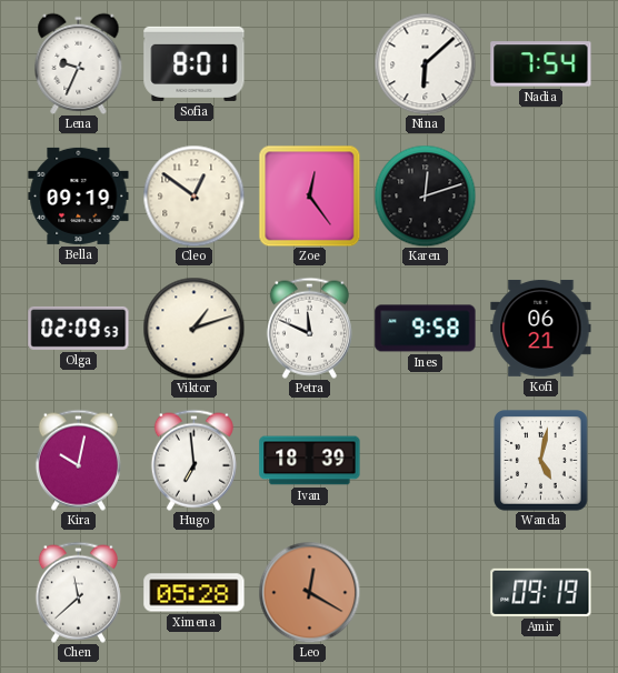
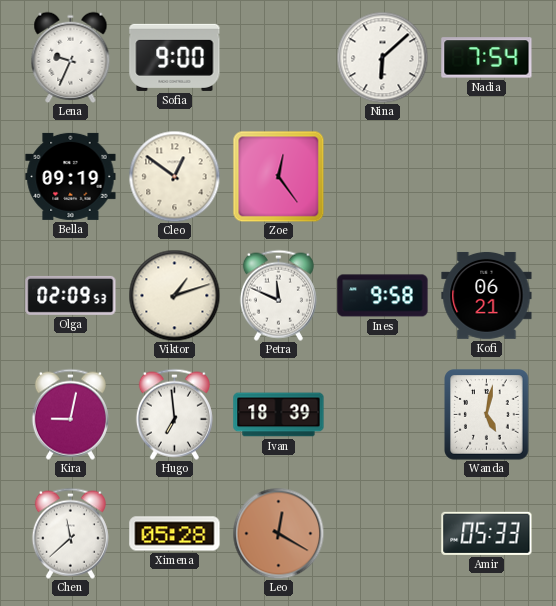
Sofia: 8:01 -> 9:00
Karen: 12:12 -> none
Kira: 10:02 -> 9:02
Amir: 09:19 -> 05:33
